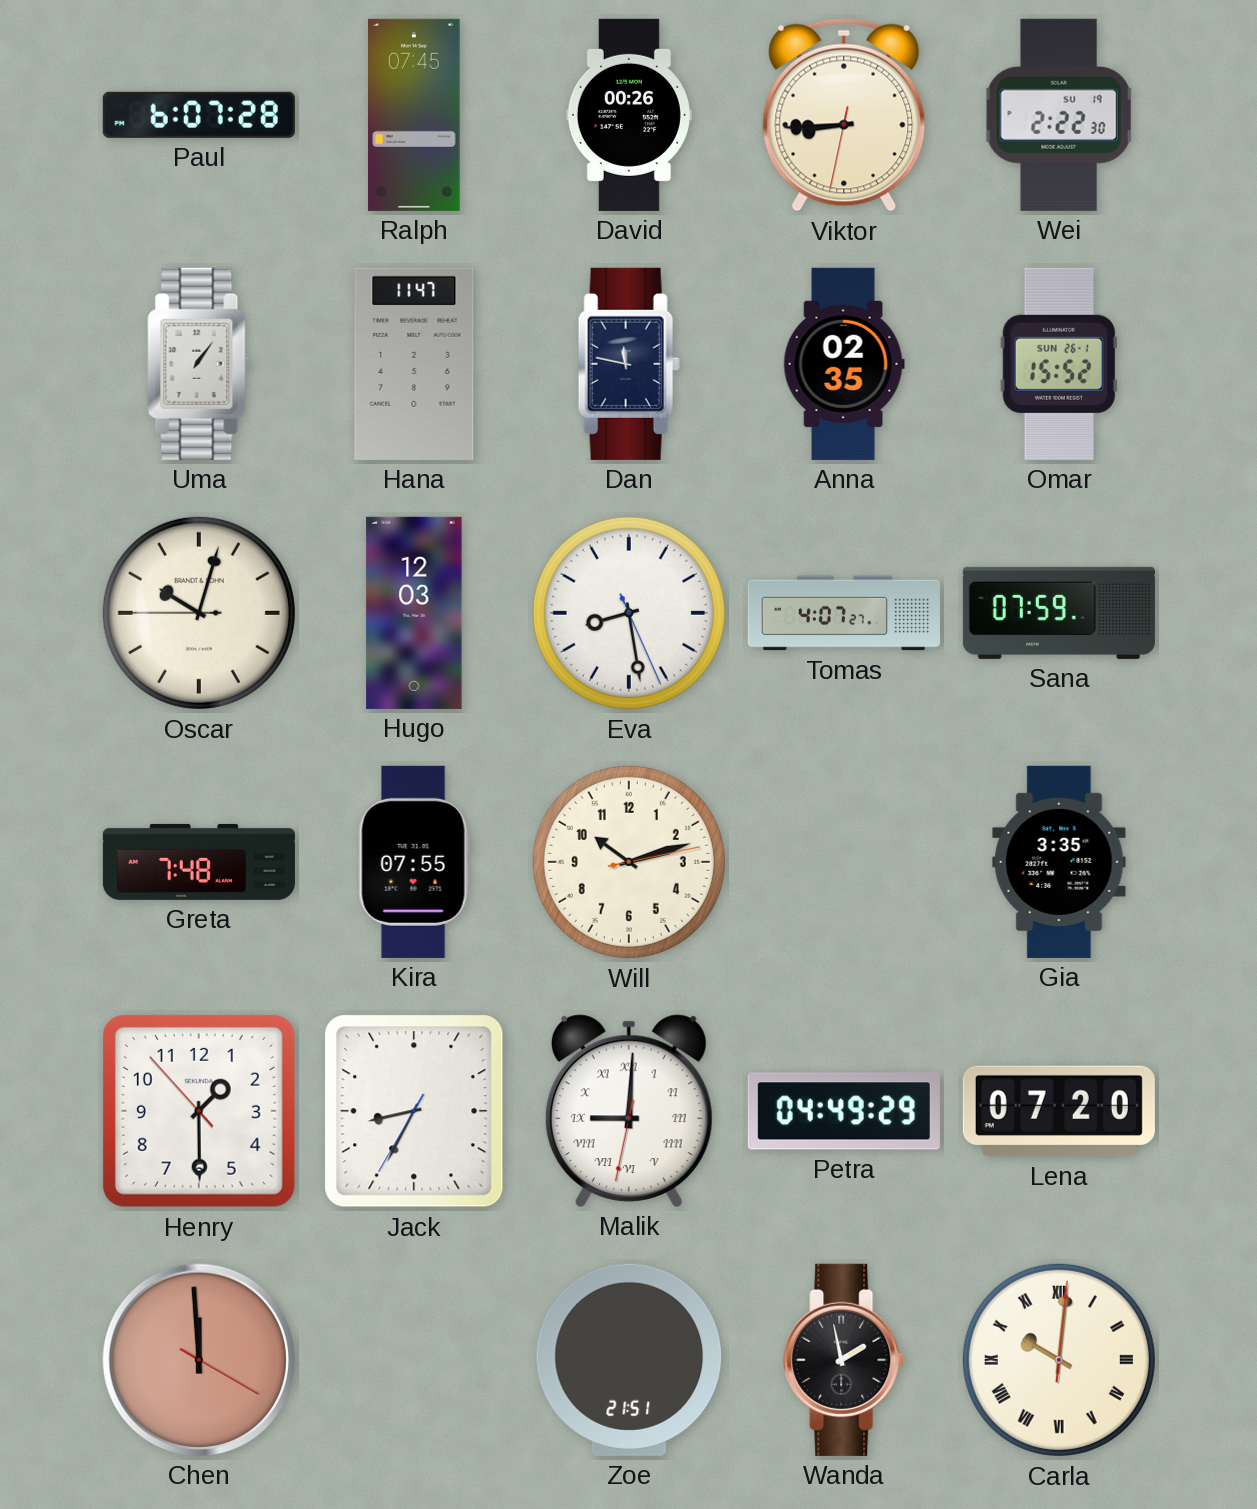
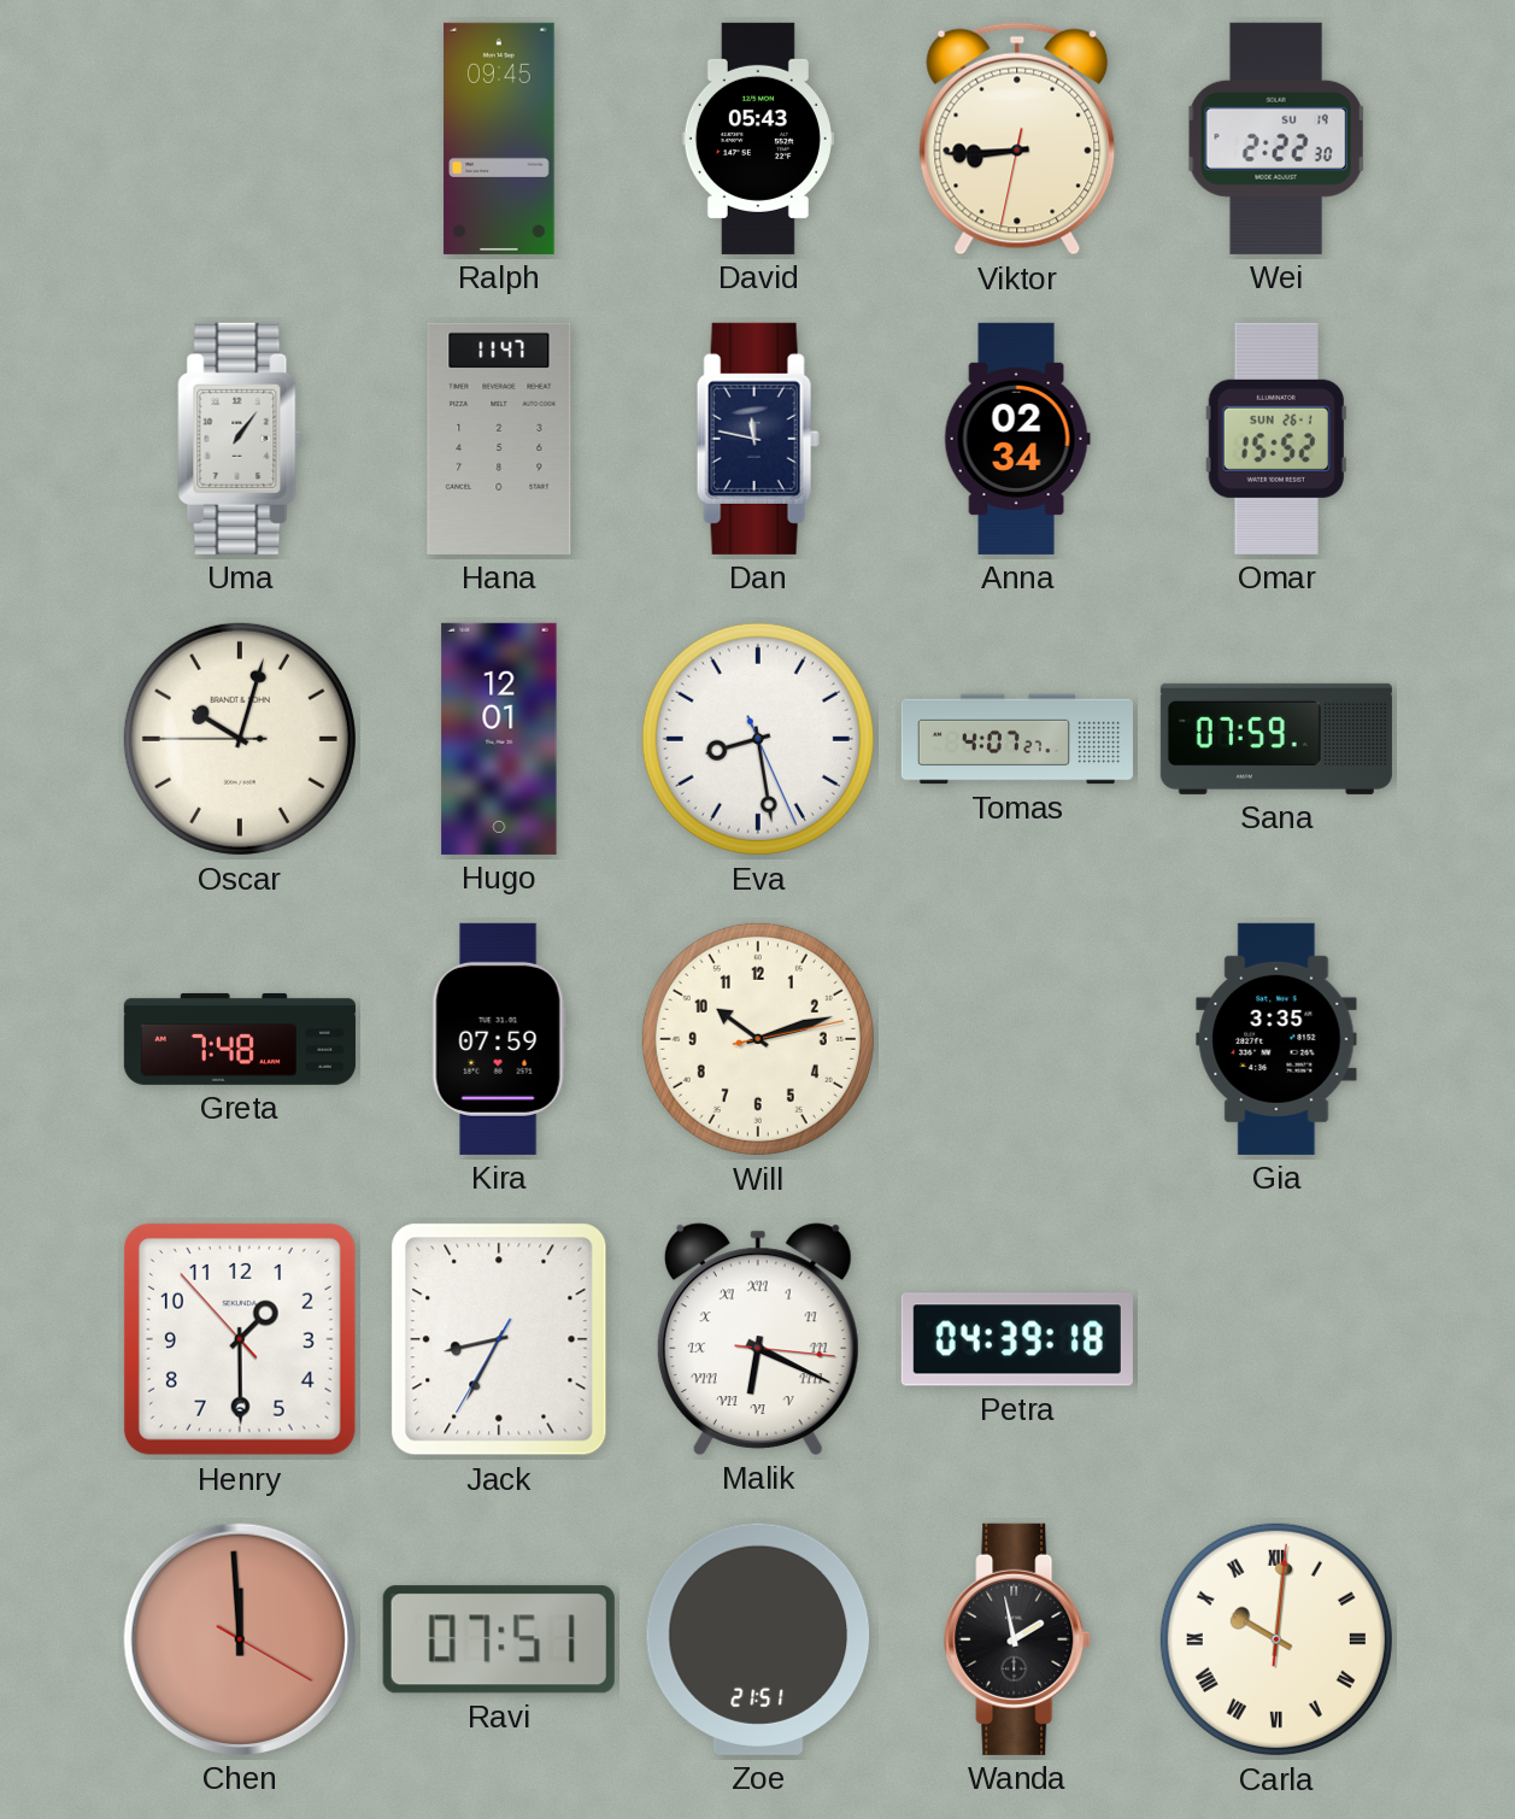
Paul: 6:07 -> none
Ralph: 07:45 -> 09:45
David: 00:26 -> 05:43
Anna: 02:35 -> 02:34
Hugo: 12:03 -> 12:01
Kira: 07:55 -> 07:59
Malik: 9:00 -> 6:19
Petra: 04:49 -> 04:39
Lena: 07:20 -> none
Ravi: none -> 07:51
